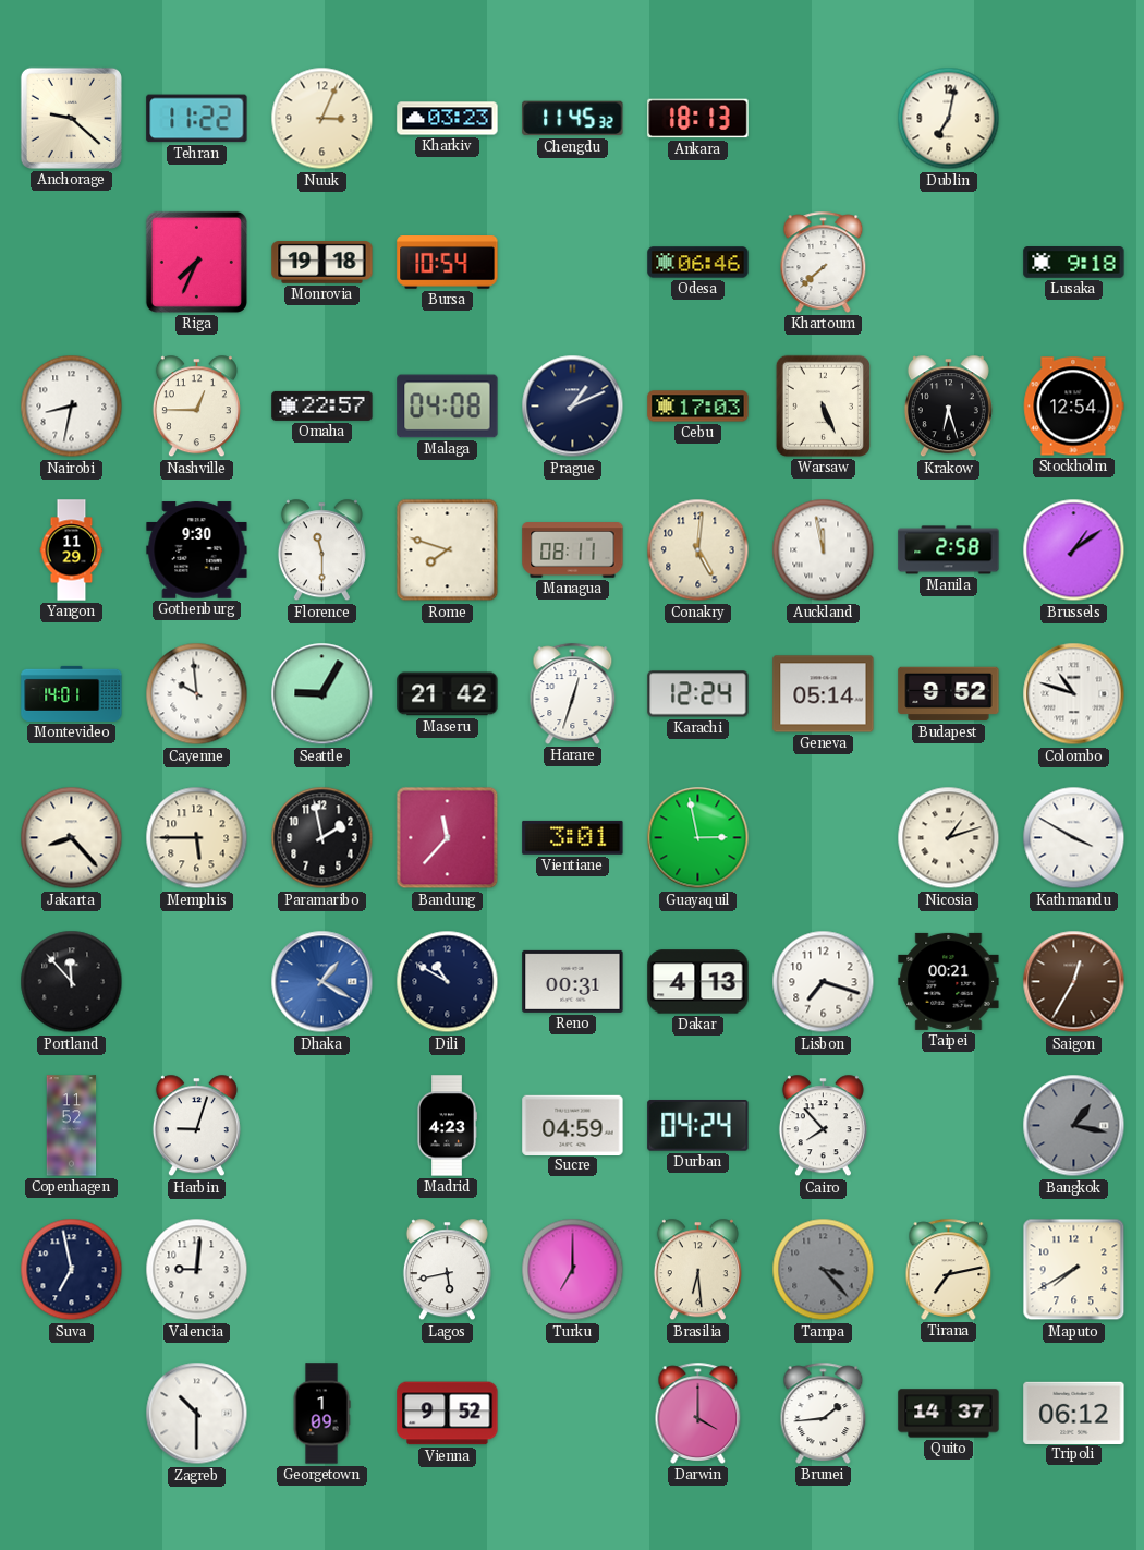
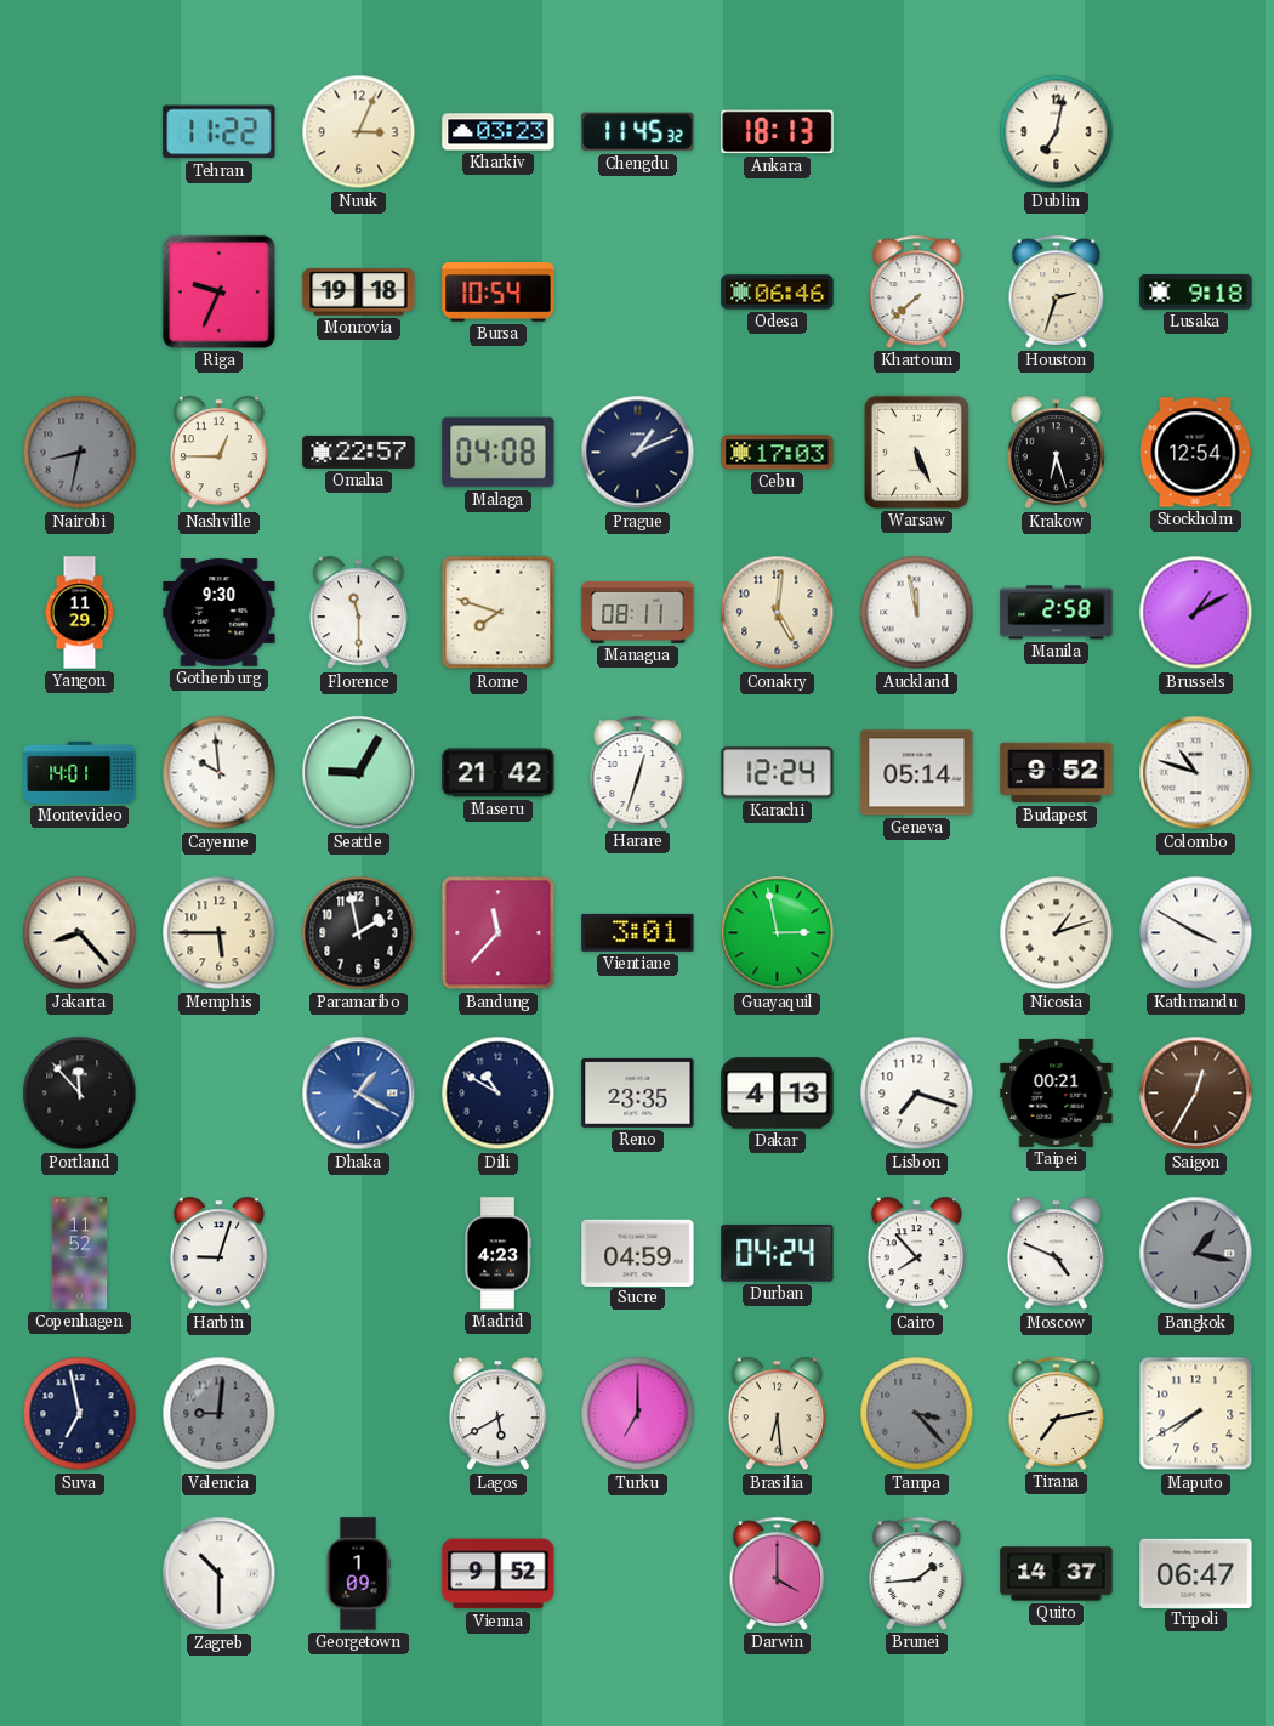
Anchorage: 9:22 -> none
Riga: 7:34 -> 9:34
Houston: none -> 2:33
Nairobi dial: white -> grey
Brussels: 1:09 -> 1:10
Reno: 00:31 -> 23:35
Moscow: none -> 4:49
Valencia dial: white -> grey
Lagos: 5:43 -> 5:40
Tripoli: 06:12 -> 06:47
